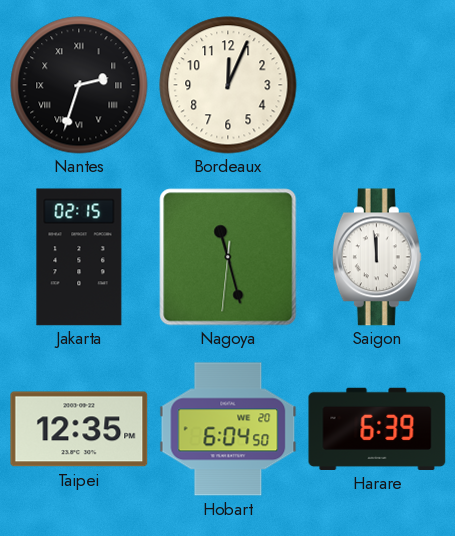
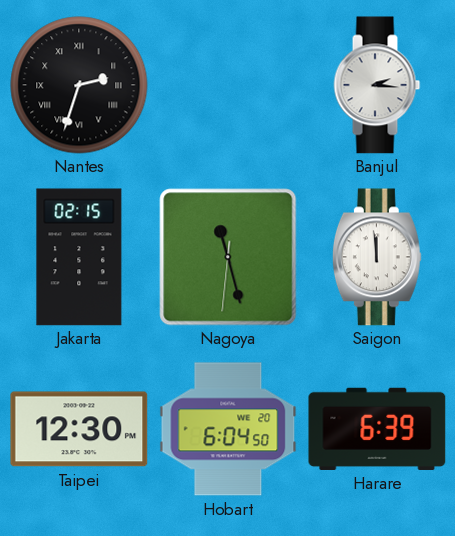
Bordeaux: 12:04 -> none
Banjul: none -> 2:16
Taipei: 12:35 -> 12:30
